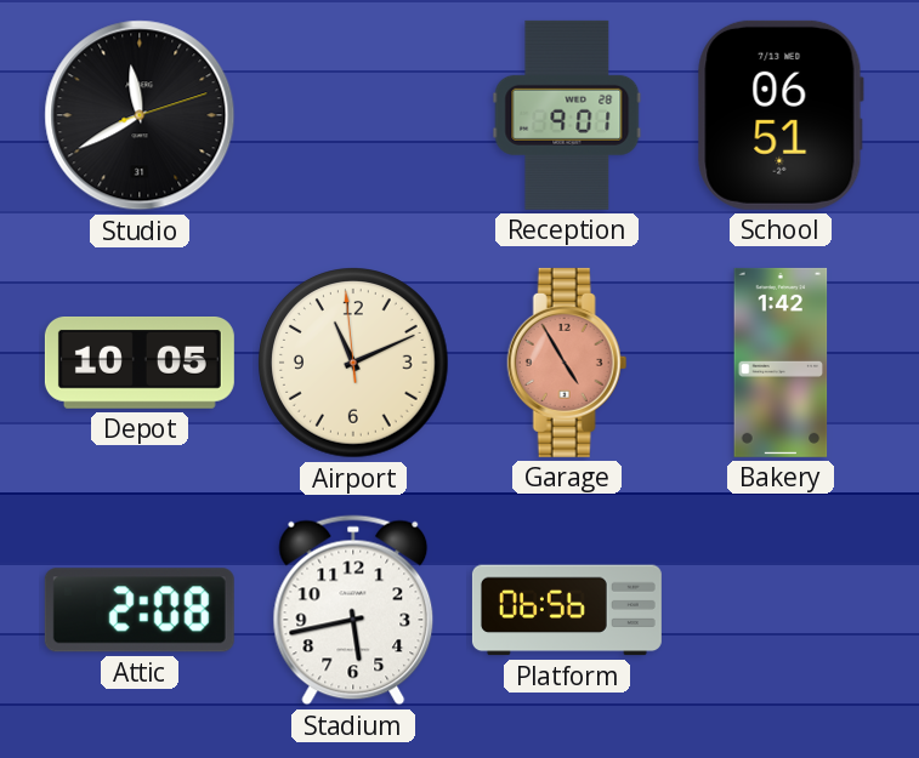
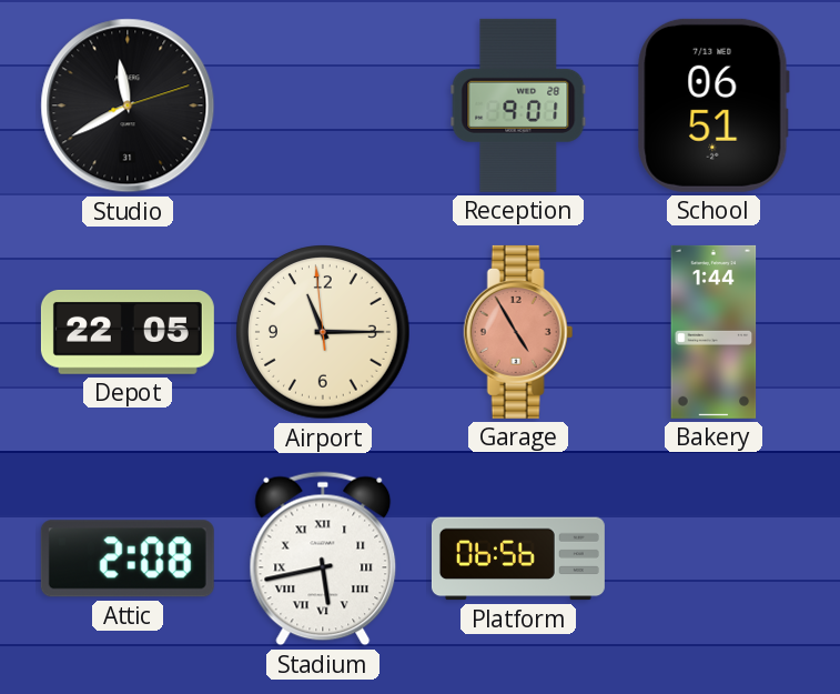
Depot: 10:05 -> 22:05
Airport: 11:10 -> 11:14
Bakery: 1:42 -> 1:44
Stadium numerals: Arabic -> Roman
